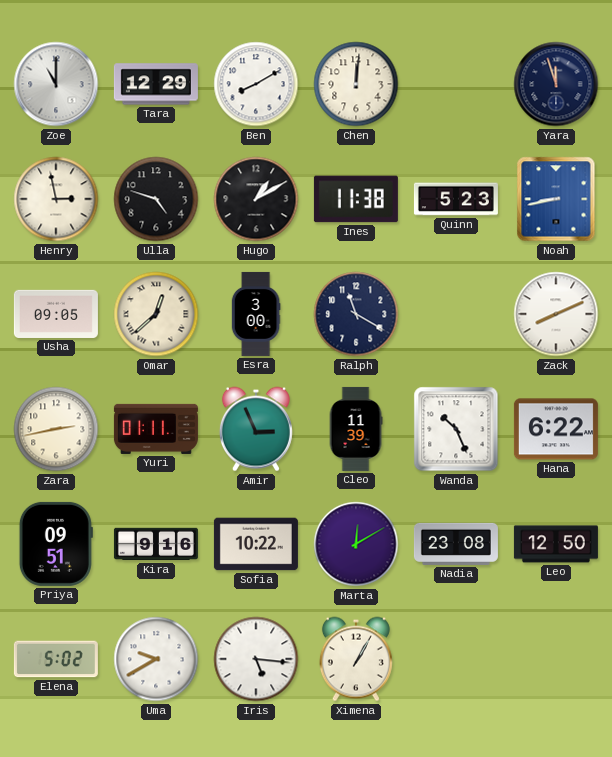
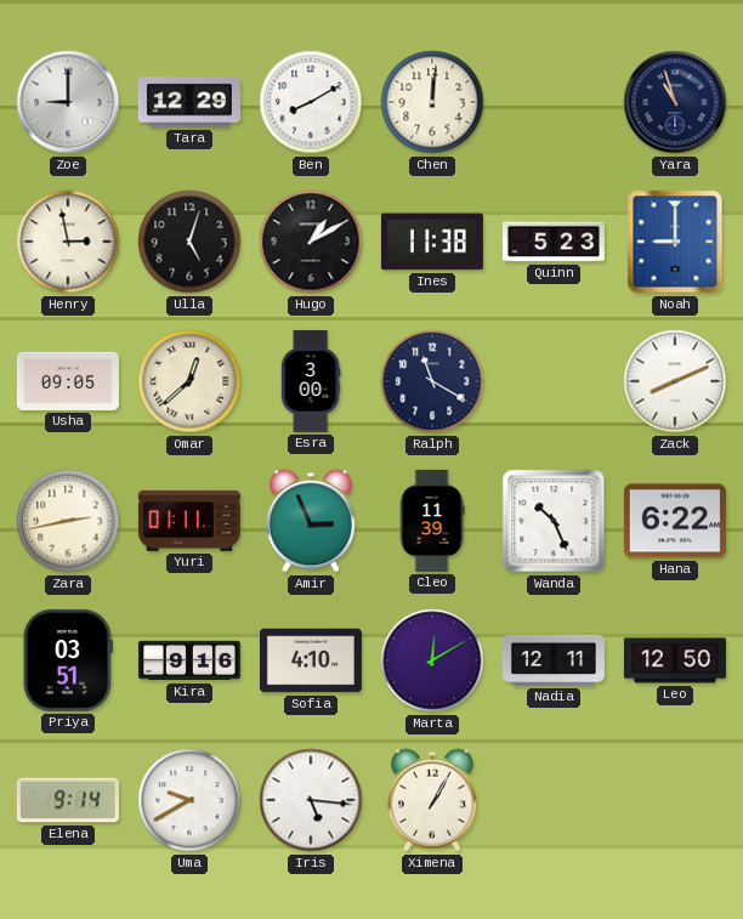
Zoe: 11:00 -> 9:00
Yara: 11:57 -> 10:57
Ulla: 4:48 -> 5:03
Noah: 8:43 -> 9:00
Priya: 09:51 -> 03:51
Sofia: 10:22 -> 4:10
Nadia: 23:08 -> 12:11
Elena: 5:02 -> 9:14
